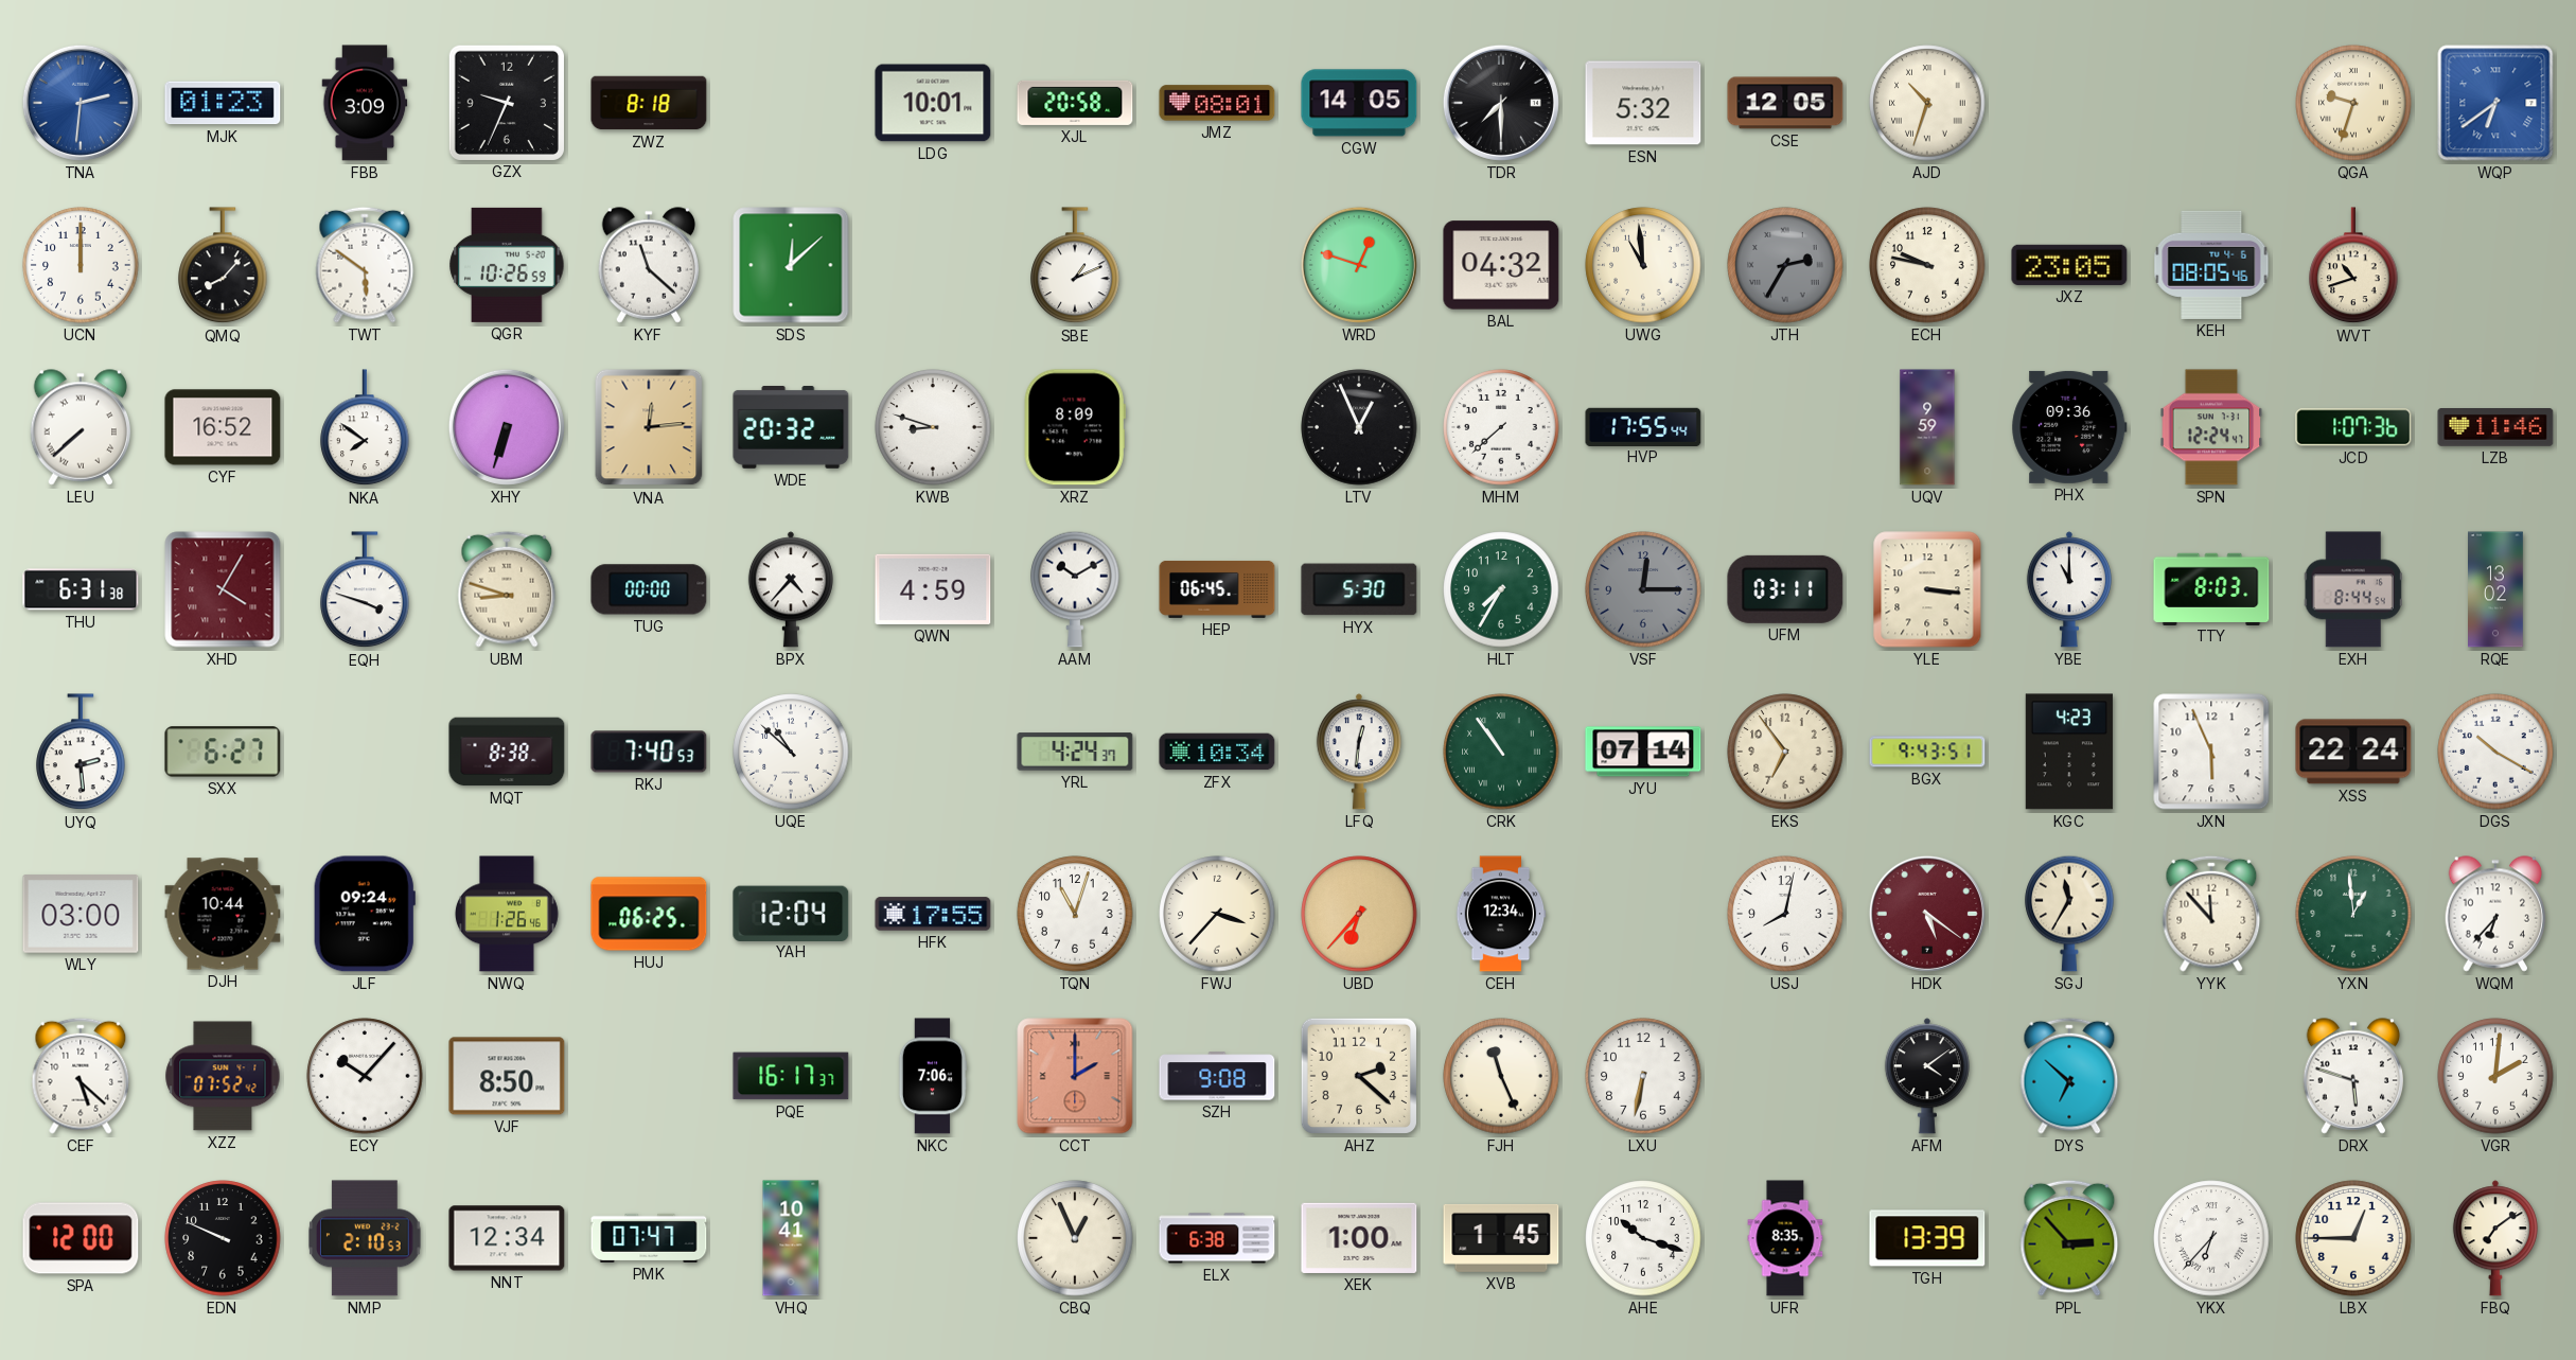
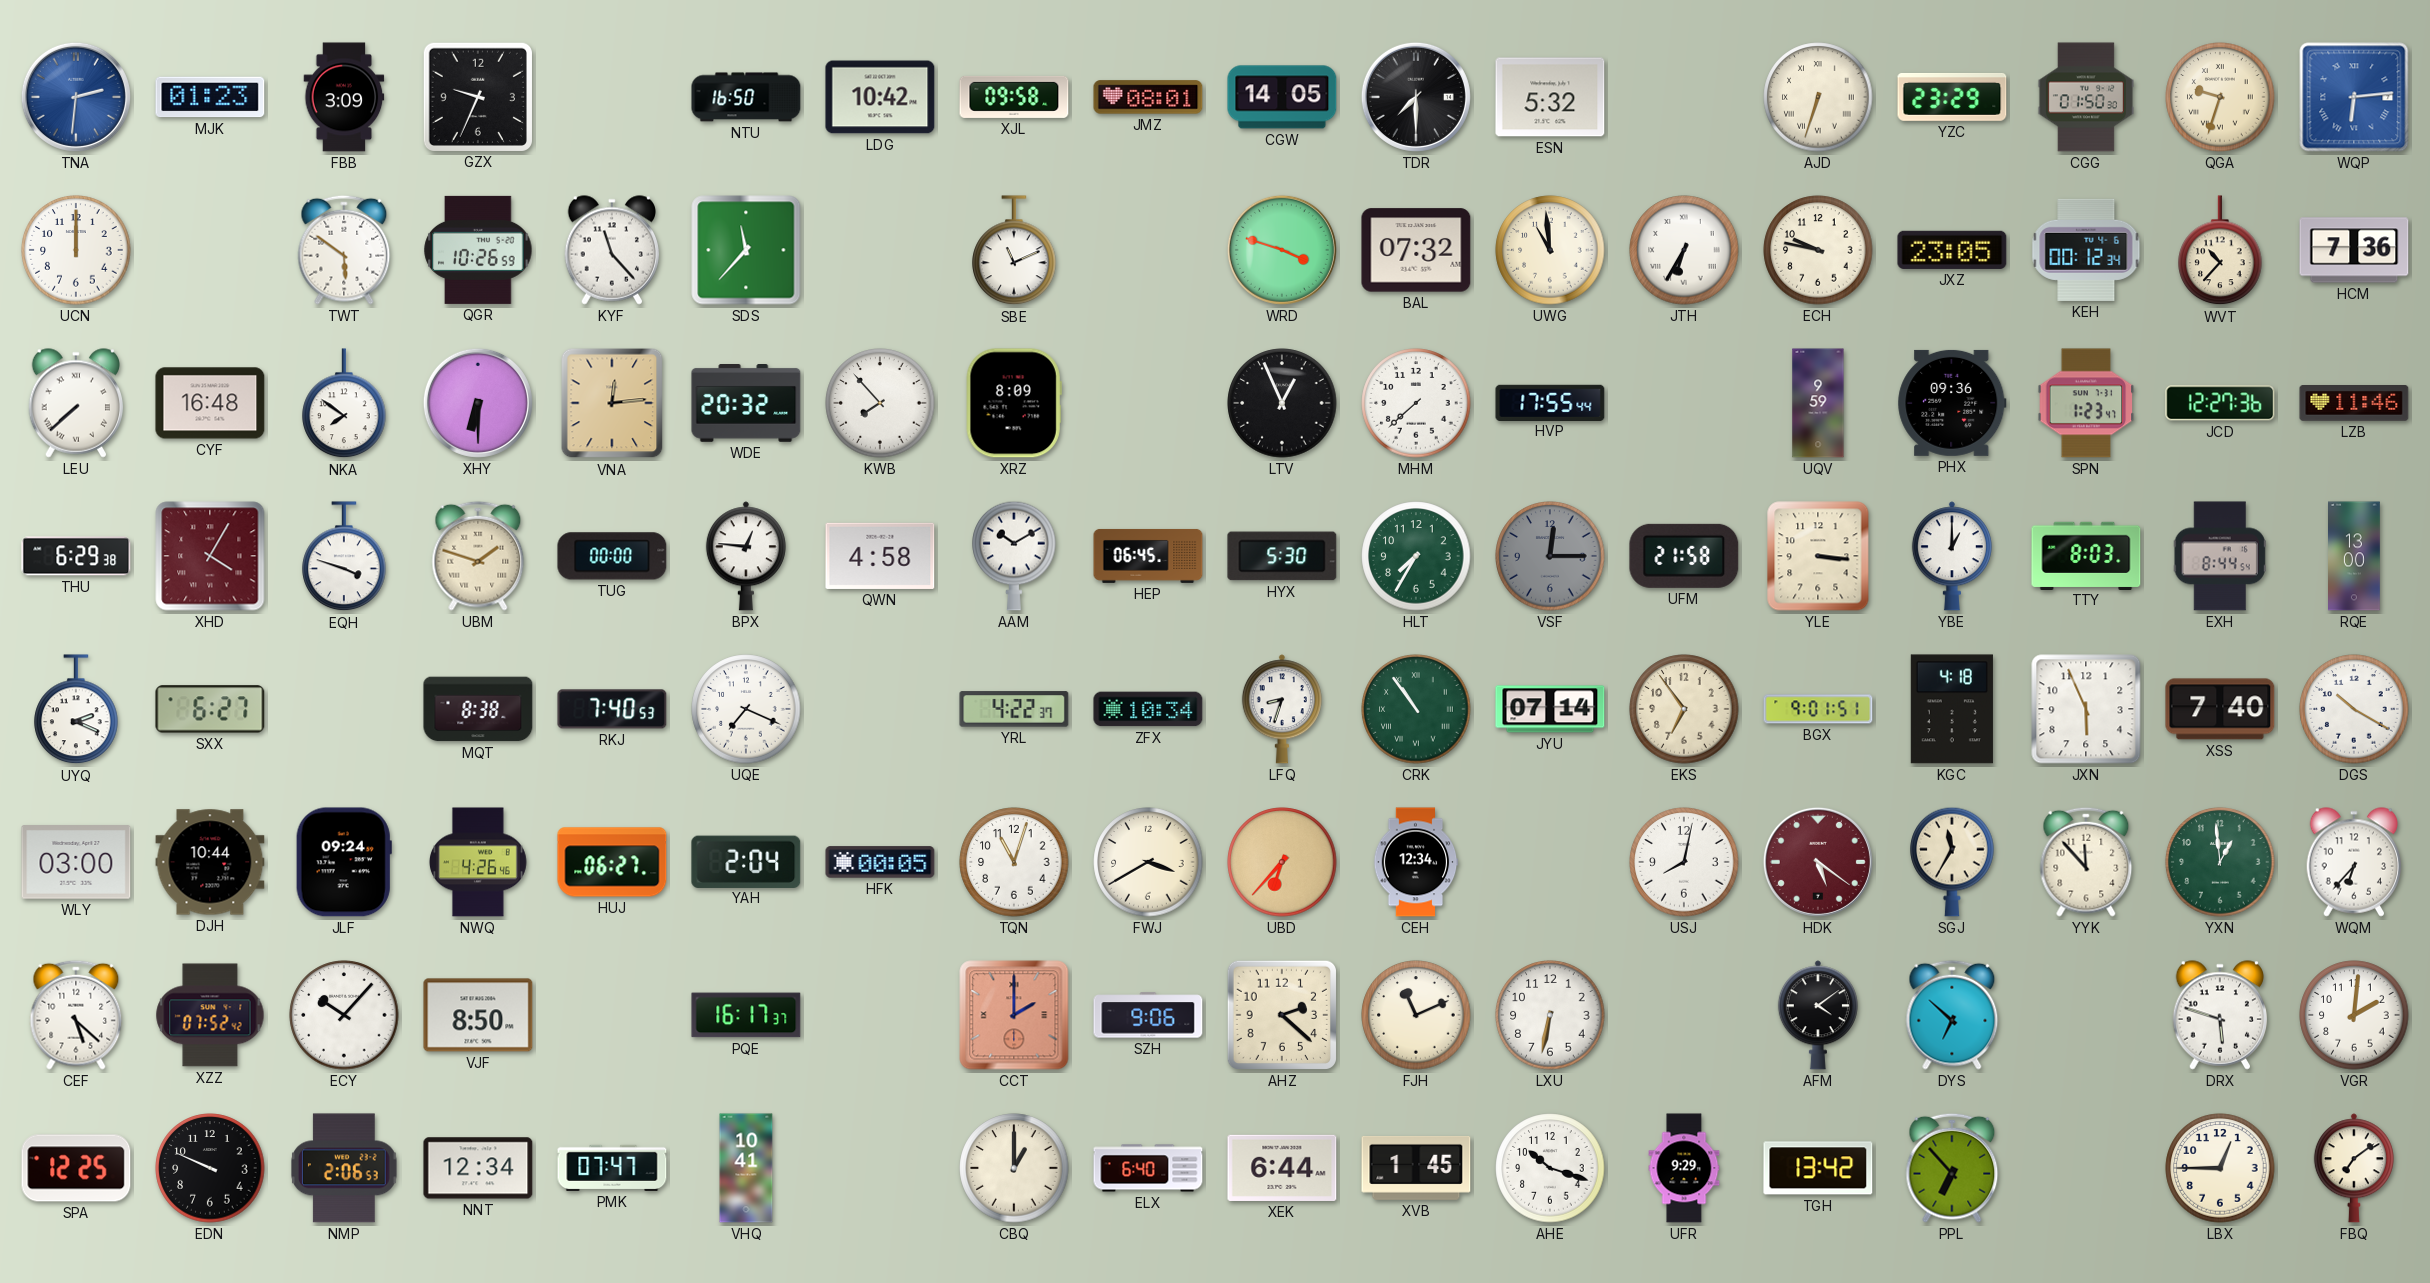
ZWZ: 8:18 -> none
NTU: none -> 16:50
LDG: 10:01 -> 10:42
XJL: 20:58 -> 09:58
CSE: 12:05 -> none
AJD: 10:33 -> 6:33
YZC: none -> 23:29
CGG: none -> 01:50
WQP: 6:39 -> 6:14
QMQ: 8:07 -> none
KYF: 11:22 -> 11:23
SDS: 12:08 -> 11:37
SBE: 1:11 -> 11:11
WRD: 12:48 -> 3:48
BAL: 04:32 -> 07:32
JTH: 2:35 -> 6:35
JTH dial: grey -> white
KEH: 08:05 -> 00:12
WVT: 10:42 -> 10:37
HCM: none -> 7:36
CYF: 16:52 -> 16:48
XHY: 6:33 -> 6:30
KWB: 8:48 -> 7:53
SPN: 12:24 -> 1:23
JCD: 1:07 -> 12:27
THU: 6:31 -> 6:29
UBM: 8:48 -> 1:48
BPX: 4:37 -> 12:46
QWN: 4:59 -> 4:58
UFM: 03:11 -> 21:58
YBE: 11:00 -> 1:00
RQE: 13:02 -> 13:00
UYQ: 2:29 -> 2:19
UQE: 10:52 -> 7:19
YRL: 4:24 -> 4:22
LFQ: 12:31 -> 8:33
BGX: 9:43 -> 9:01
KGC: 4:23 -> 4:18
XSS: 22:24 -> 7:40
NWQ: 1:26 -> 4:26
HUJ: 06:25 -> 06:27
YAH: 12:04 -> 2:04
HFK: 17:55 -> 00:05
FWJ: 3:37 -> 3:40
NKC: 7:06 -> none
SZH: 9:08 -> 9:06
FJH: 11:26 -> 11:11
SPA: 12:00 -> 12:25
NMP: 2:10 -> 2:06
CBQ: 12:56 -> 1:00
ELX: 6:38 -> 6:40
XEK: 1:00 -> 6:44
UFR: 8:35 -> 9:29
TGH: 13:39 -> 13:42
PPL: 2:53 -> 6:53
YKX: 6:37 -> none
